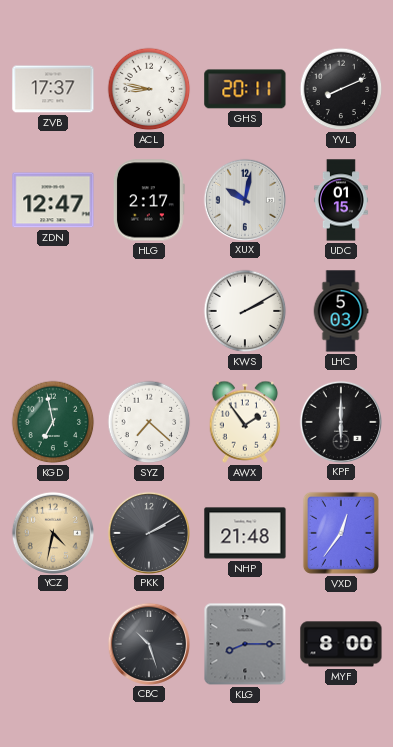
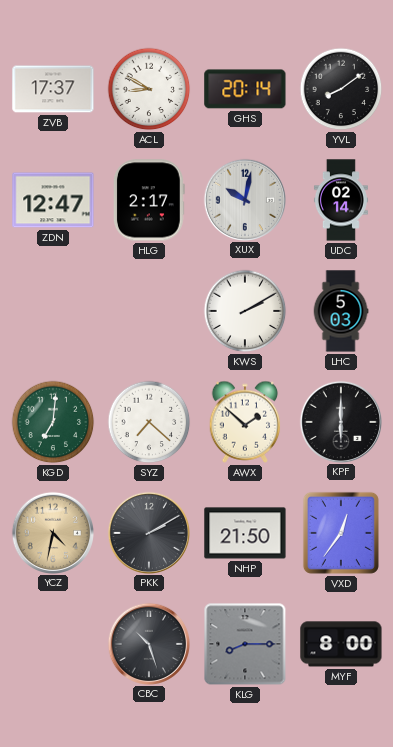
ACL: 8:47 -> 8:50
GHS: 20:11 -> 20:14
YVL: 8:11 -> 8:09
UDC: 01:15 -> 02:14
KGD: 6:58 -> 7:01
AWX: 1:54 -> 1:52
NHP: 21:48 -> 21:50
